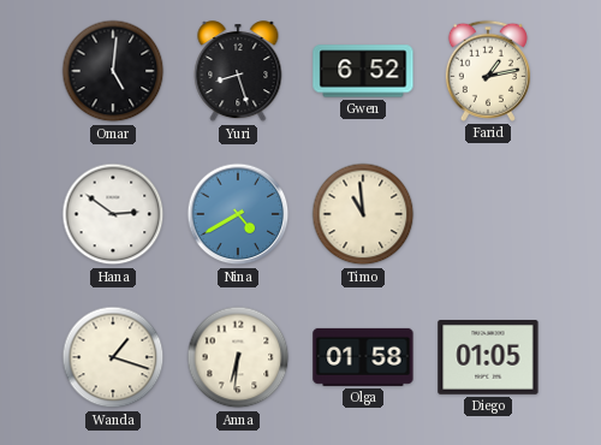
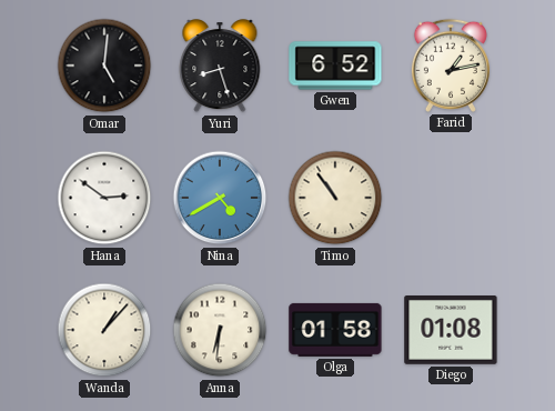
Timo: 10:59 -> 10:54
Wanda: 1:18 -> 1:07
Diego: 01:05 -> 01:08
